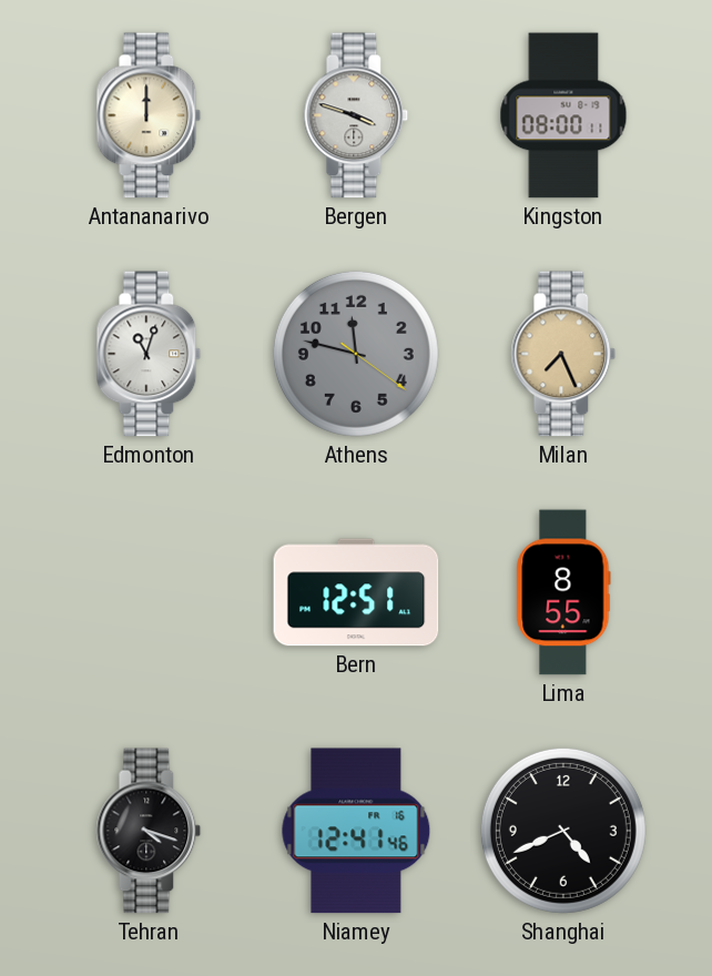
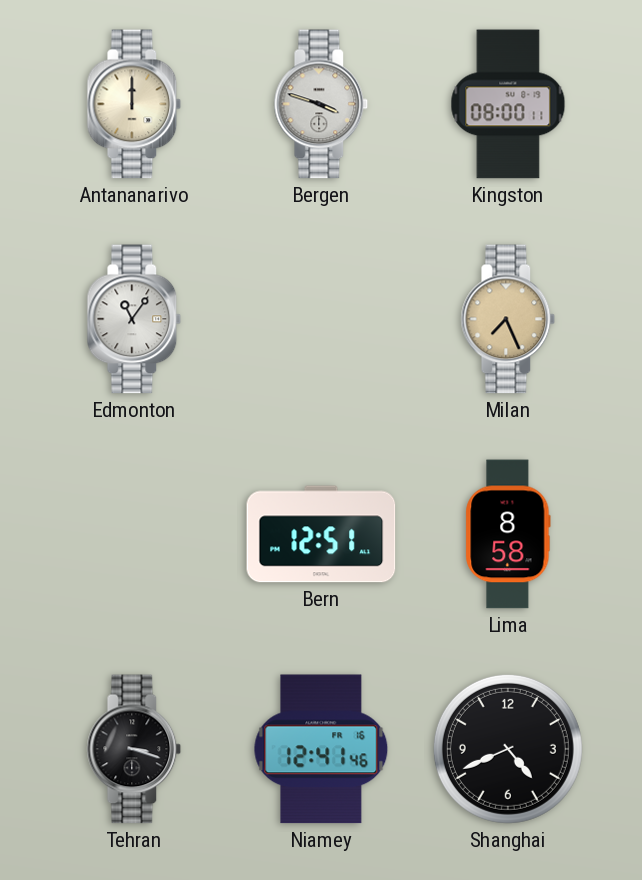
Edmonton: 11:03 -> 11:06
Athens: 11:47 -> none
Lima: 8:55 -> 8:58
Tehran: 4:18 -> 3:18
